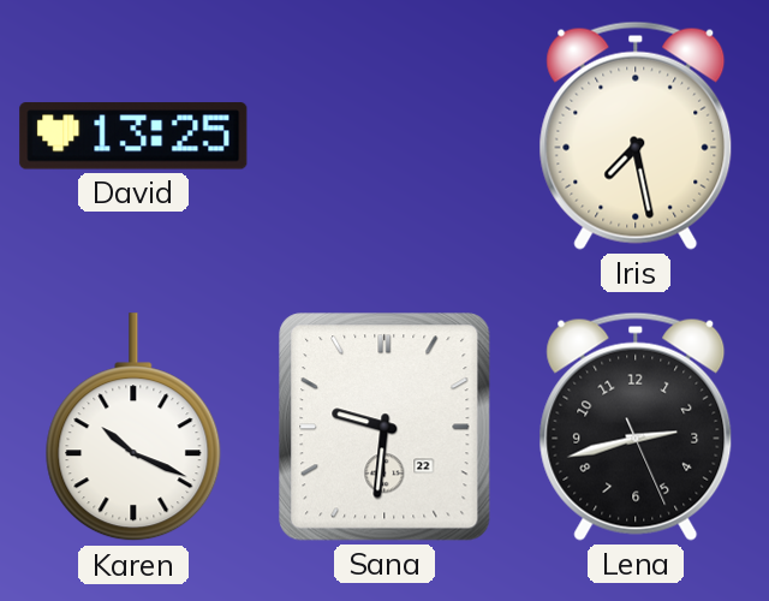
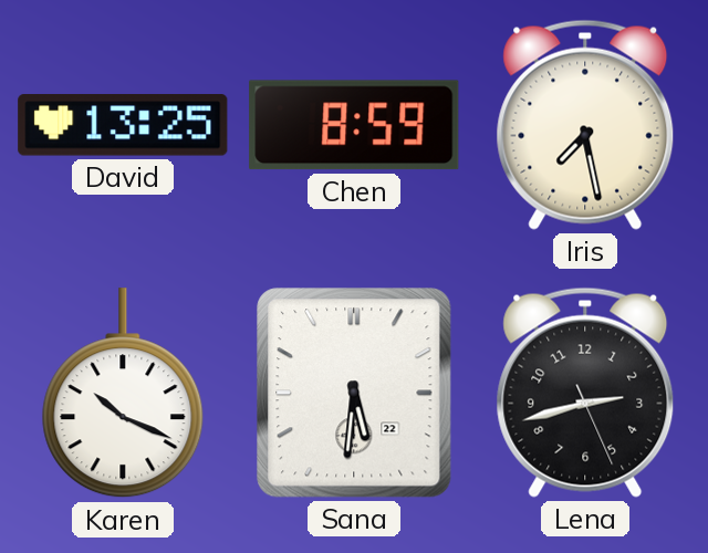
Chen: none -> 8:59
Sana: 9:31 -> 5:31
